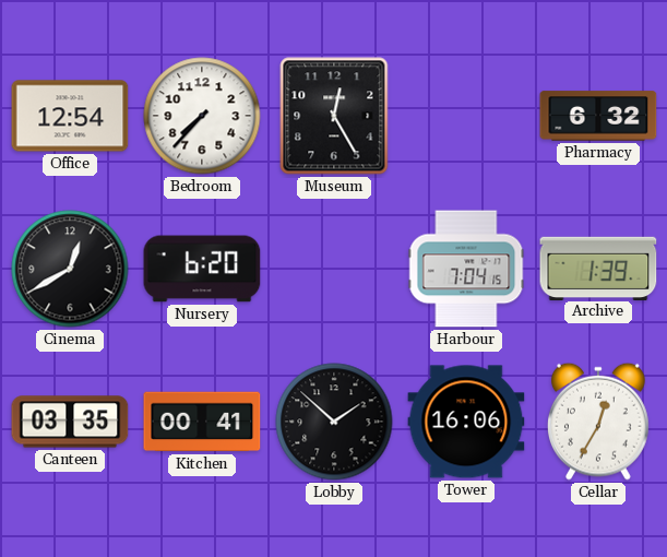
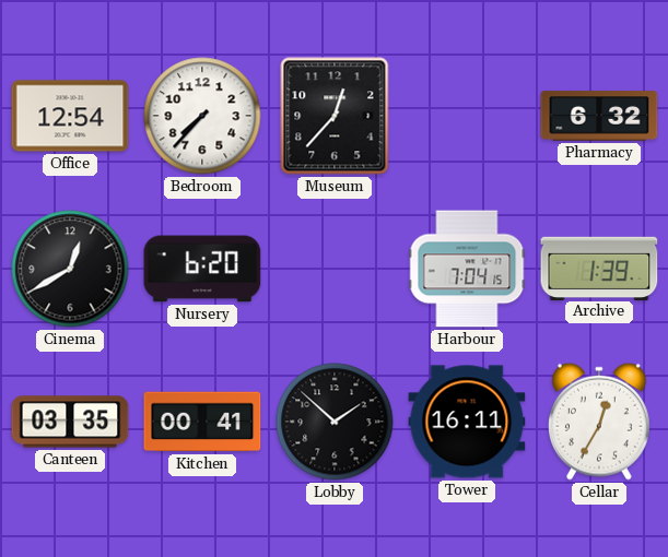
Museum: 12:25 -> 12:37
Tower: 16:06 -> 16:11
